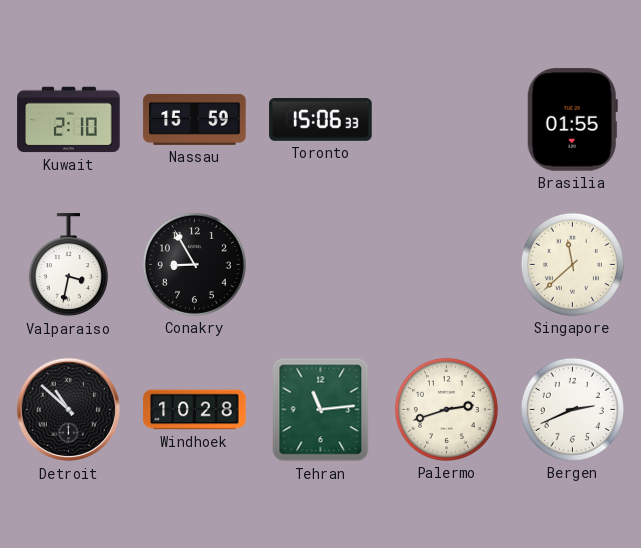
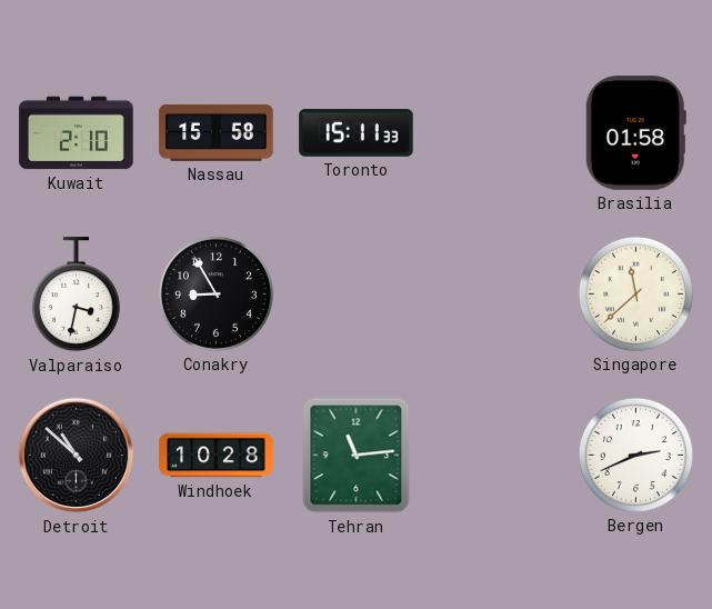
Nassau: 15:59 -> 15:58
Toronto: 15:06 -> 15:11
Brasilia: 01:55 -> 01:58
Palermo: 2:42 -> none
